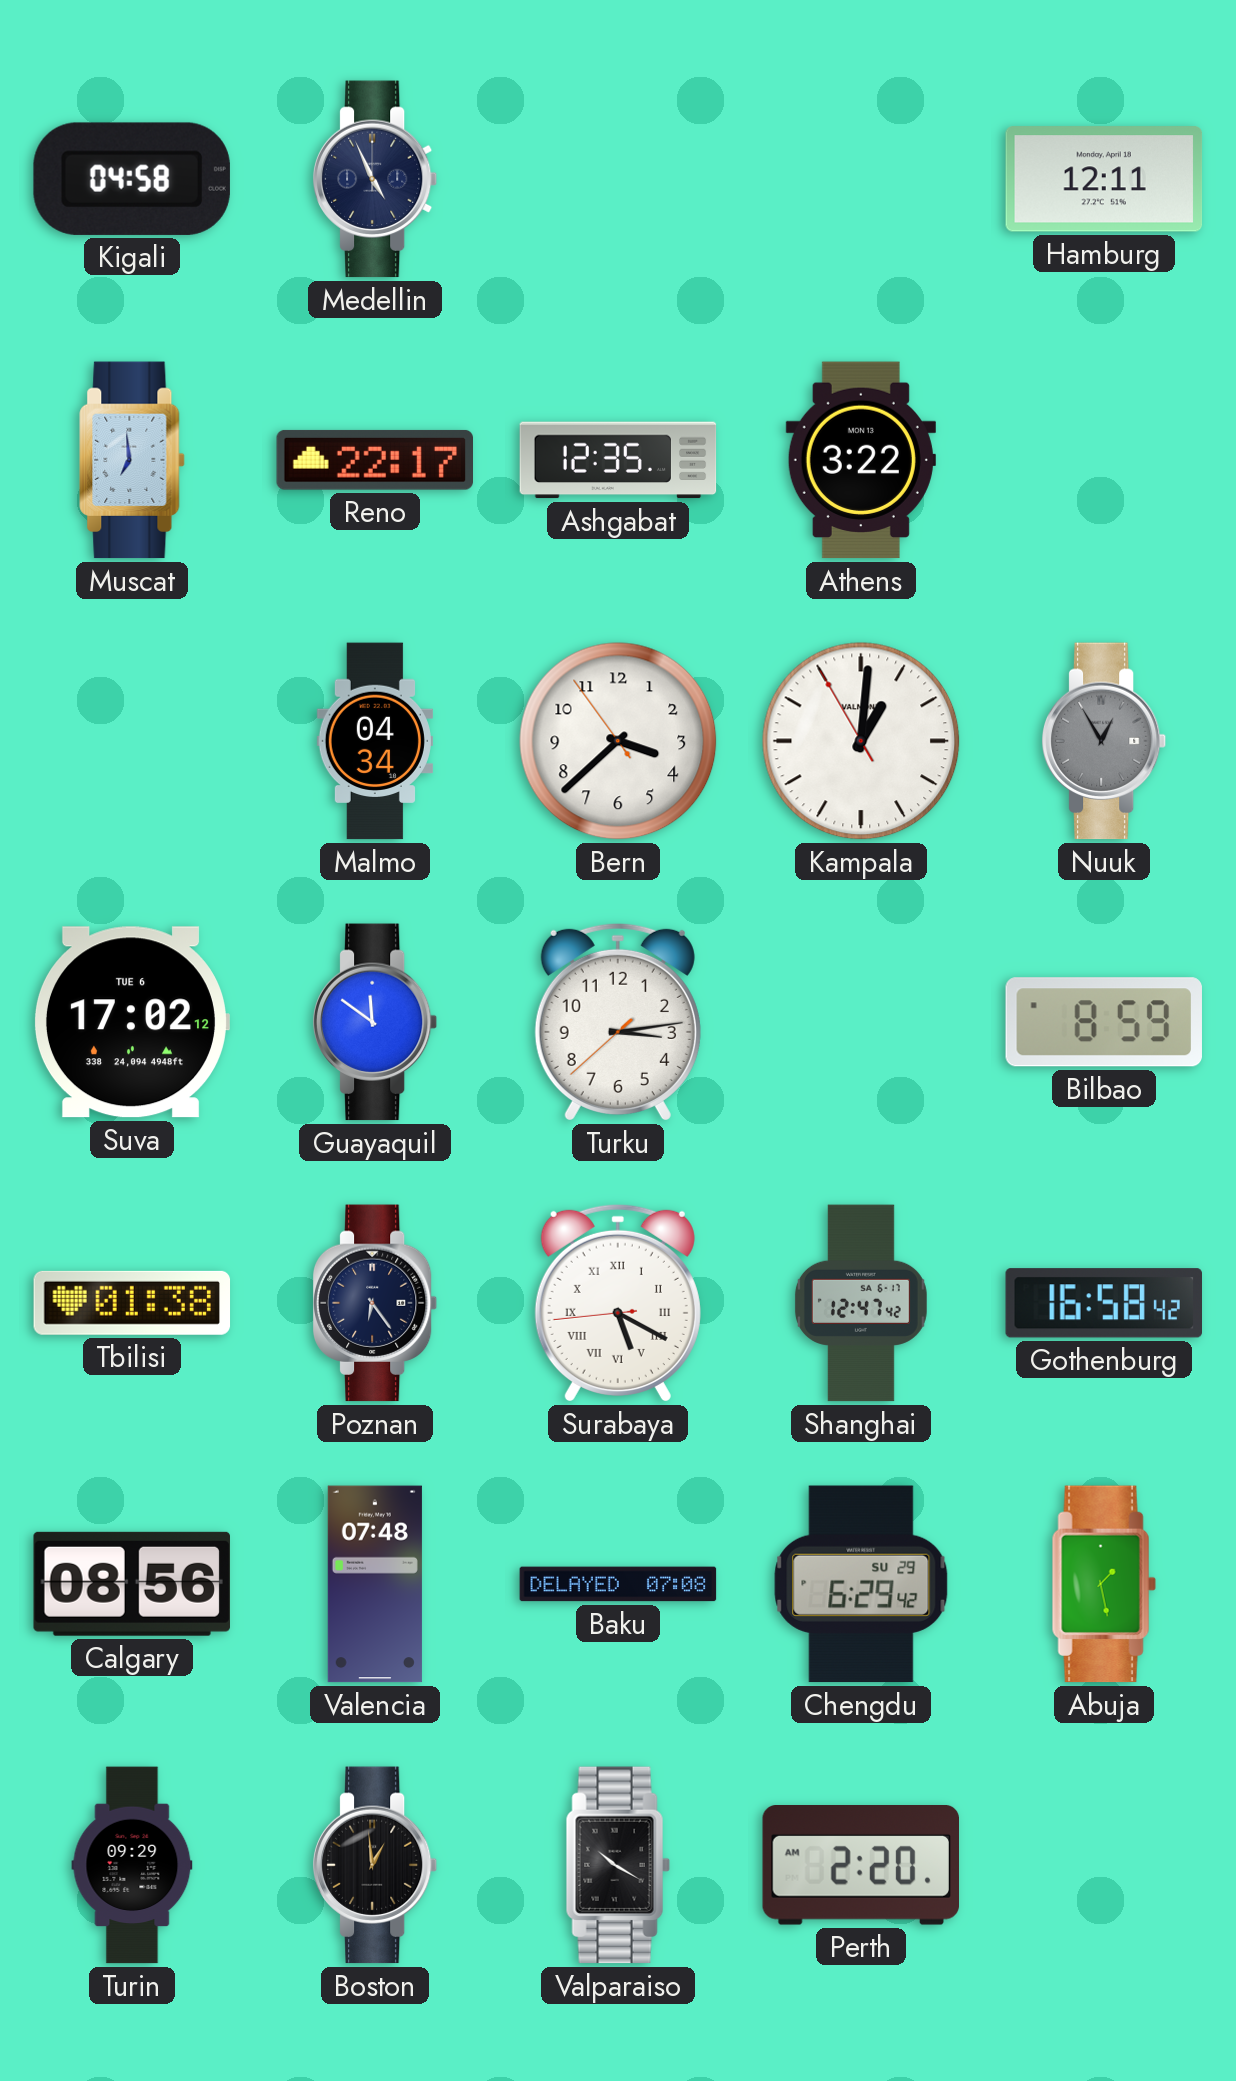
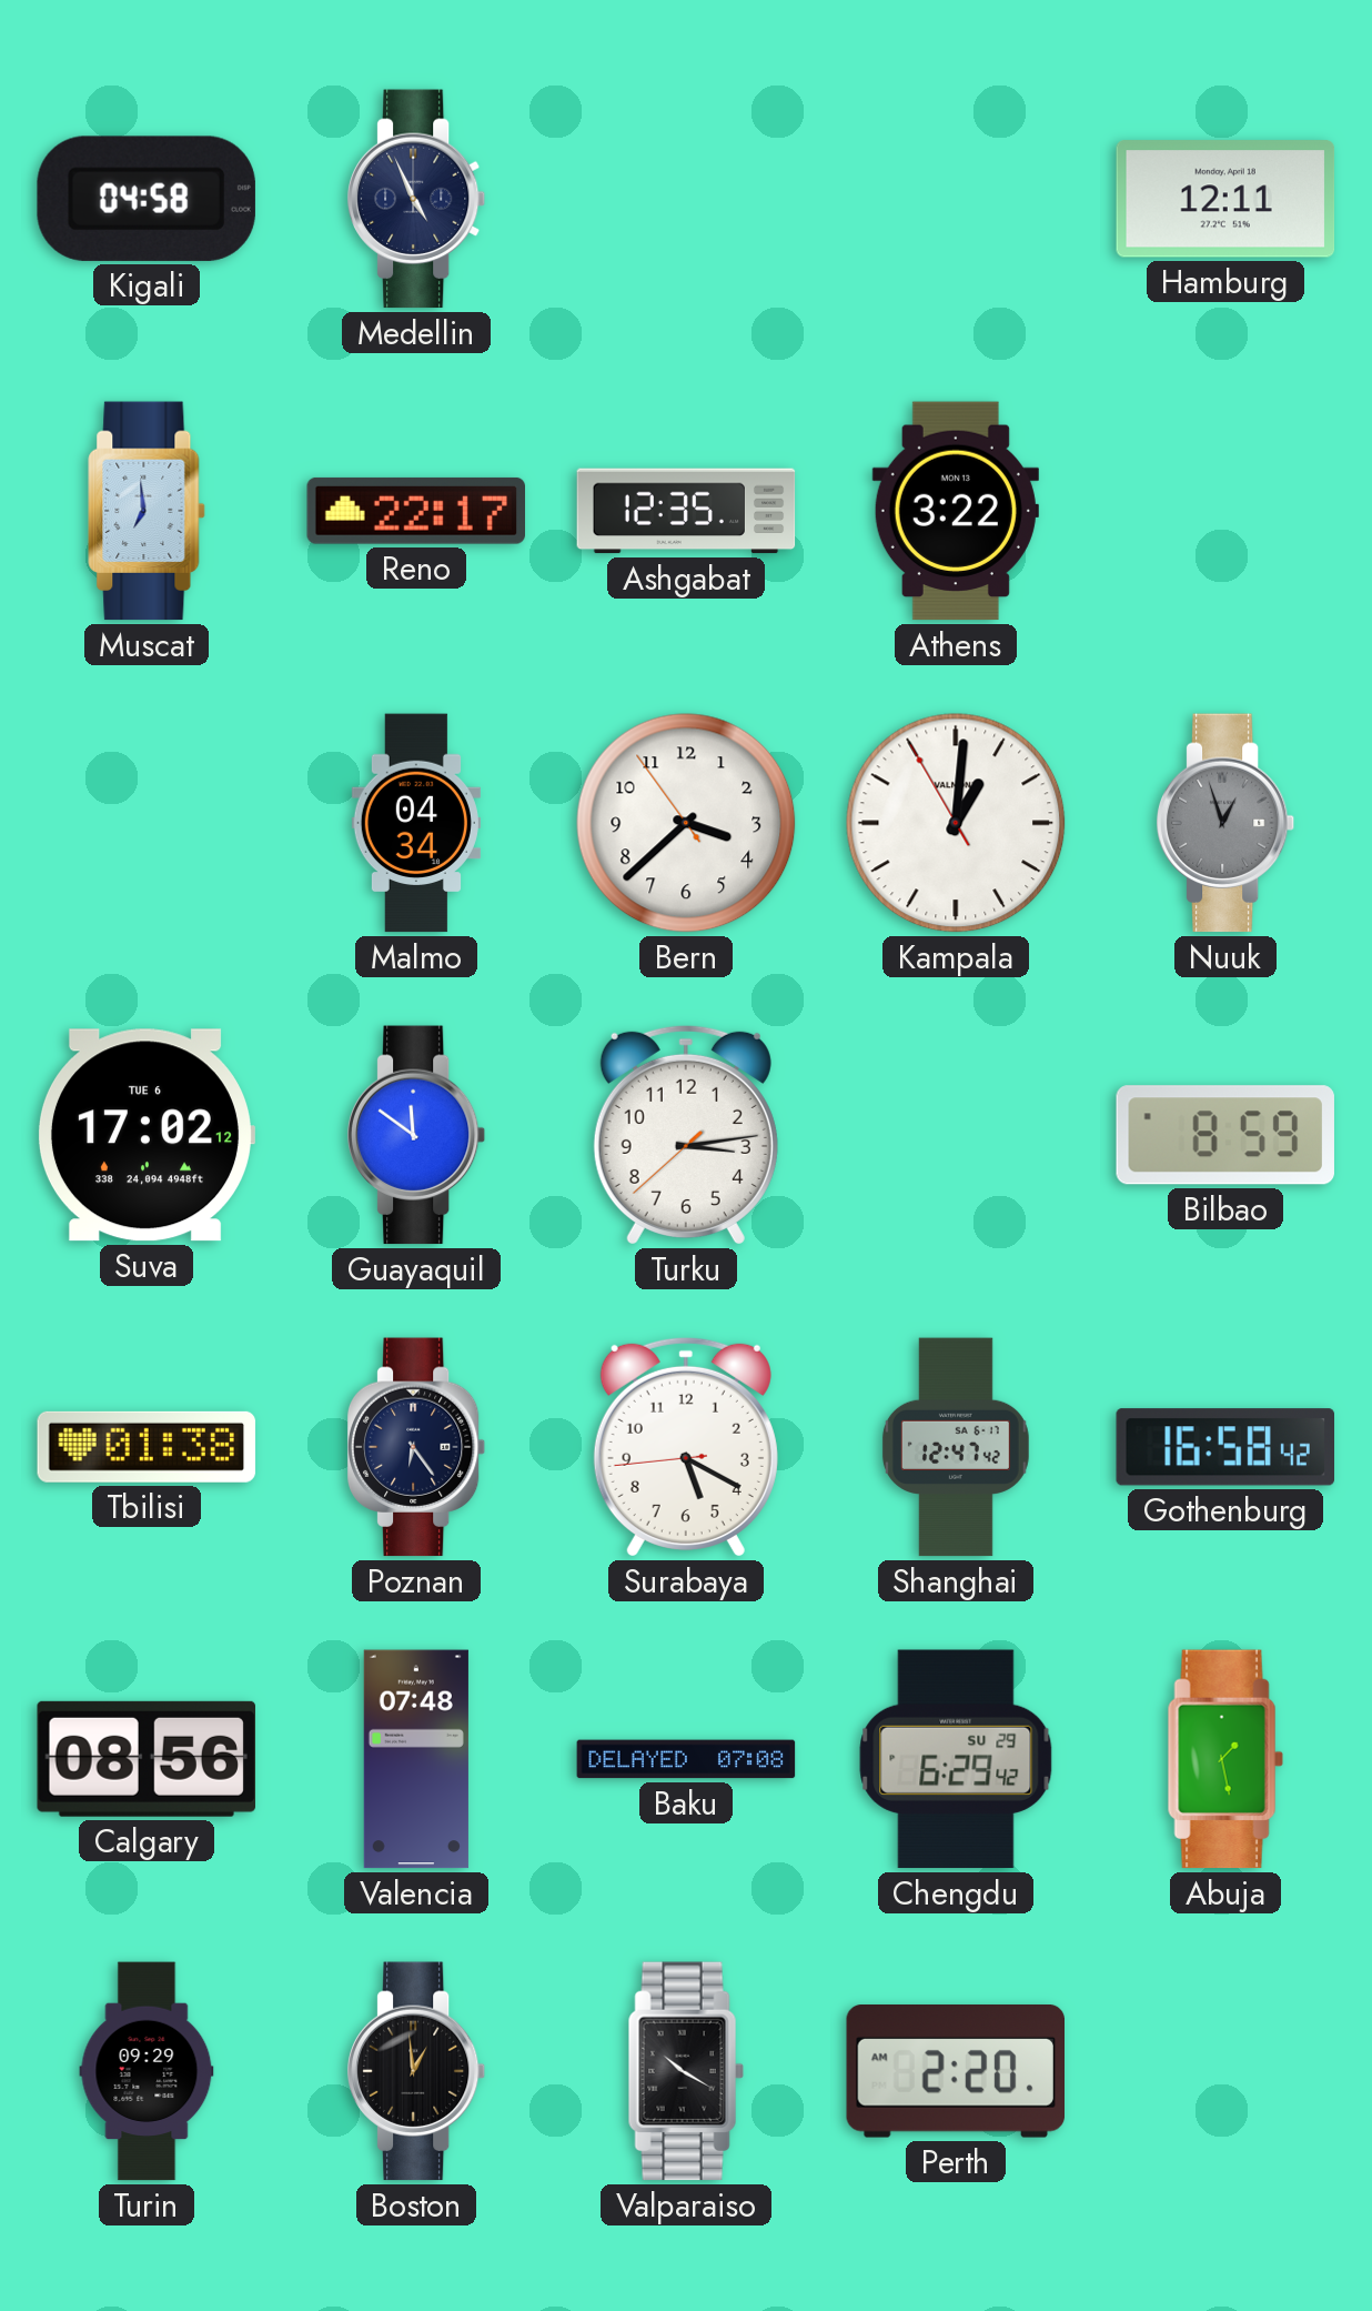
Nuuk: 12:55 -> 12:57
Surabaya numerals: Roman -> Arabic
